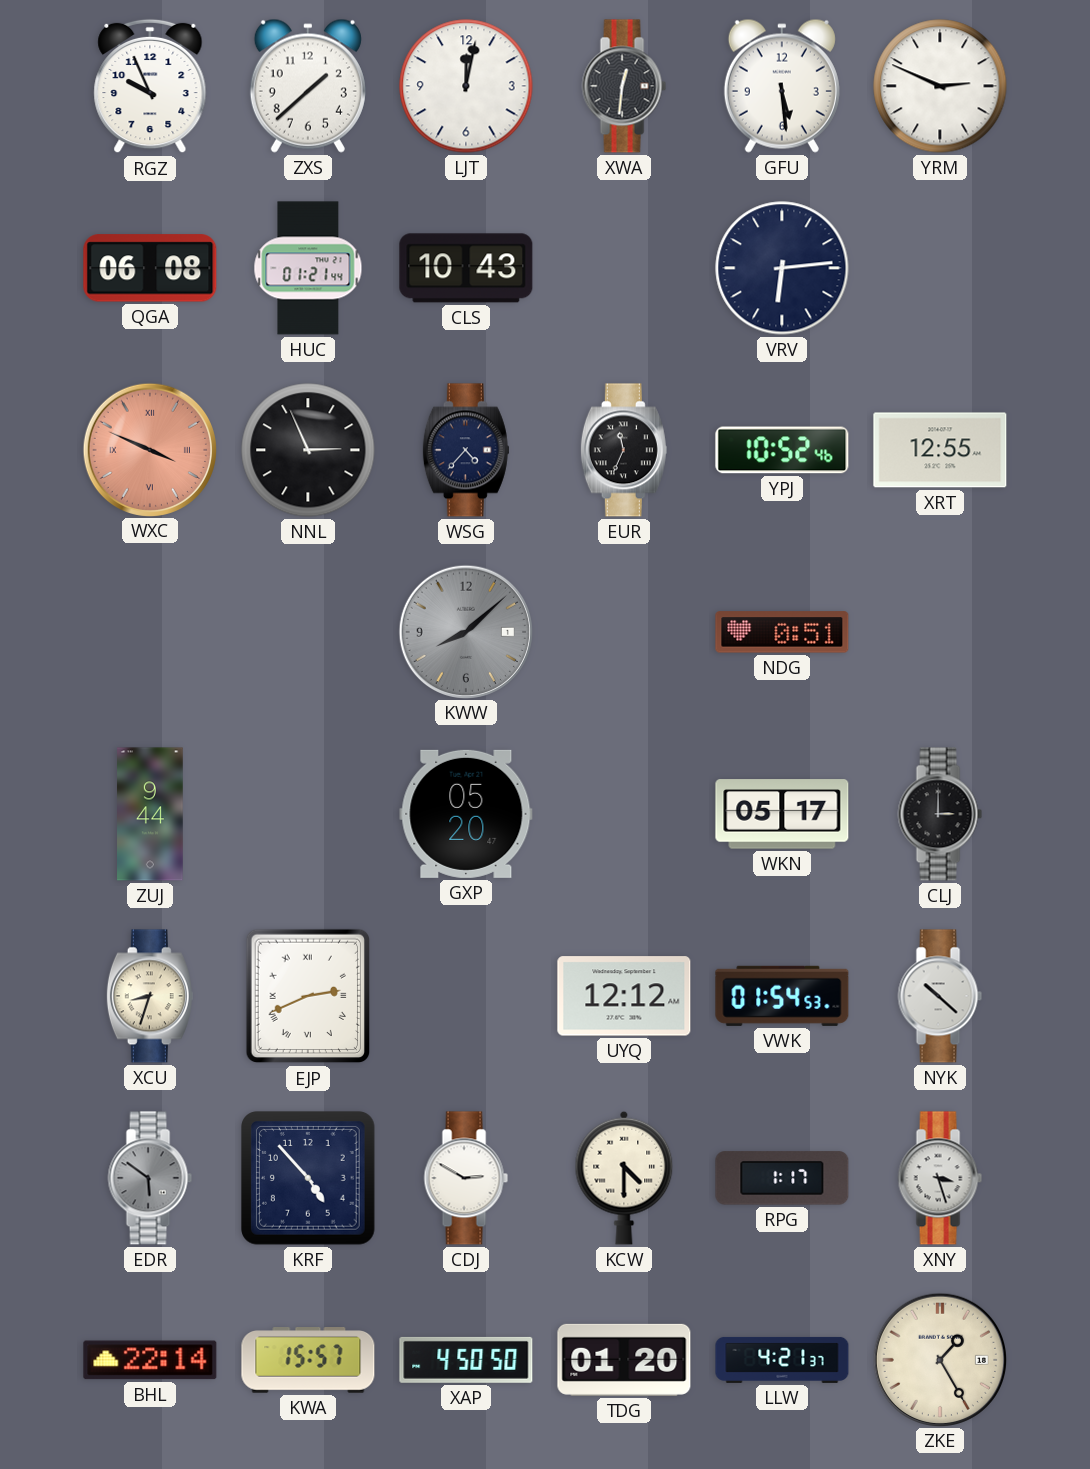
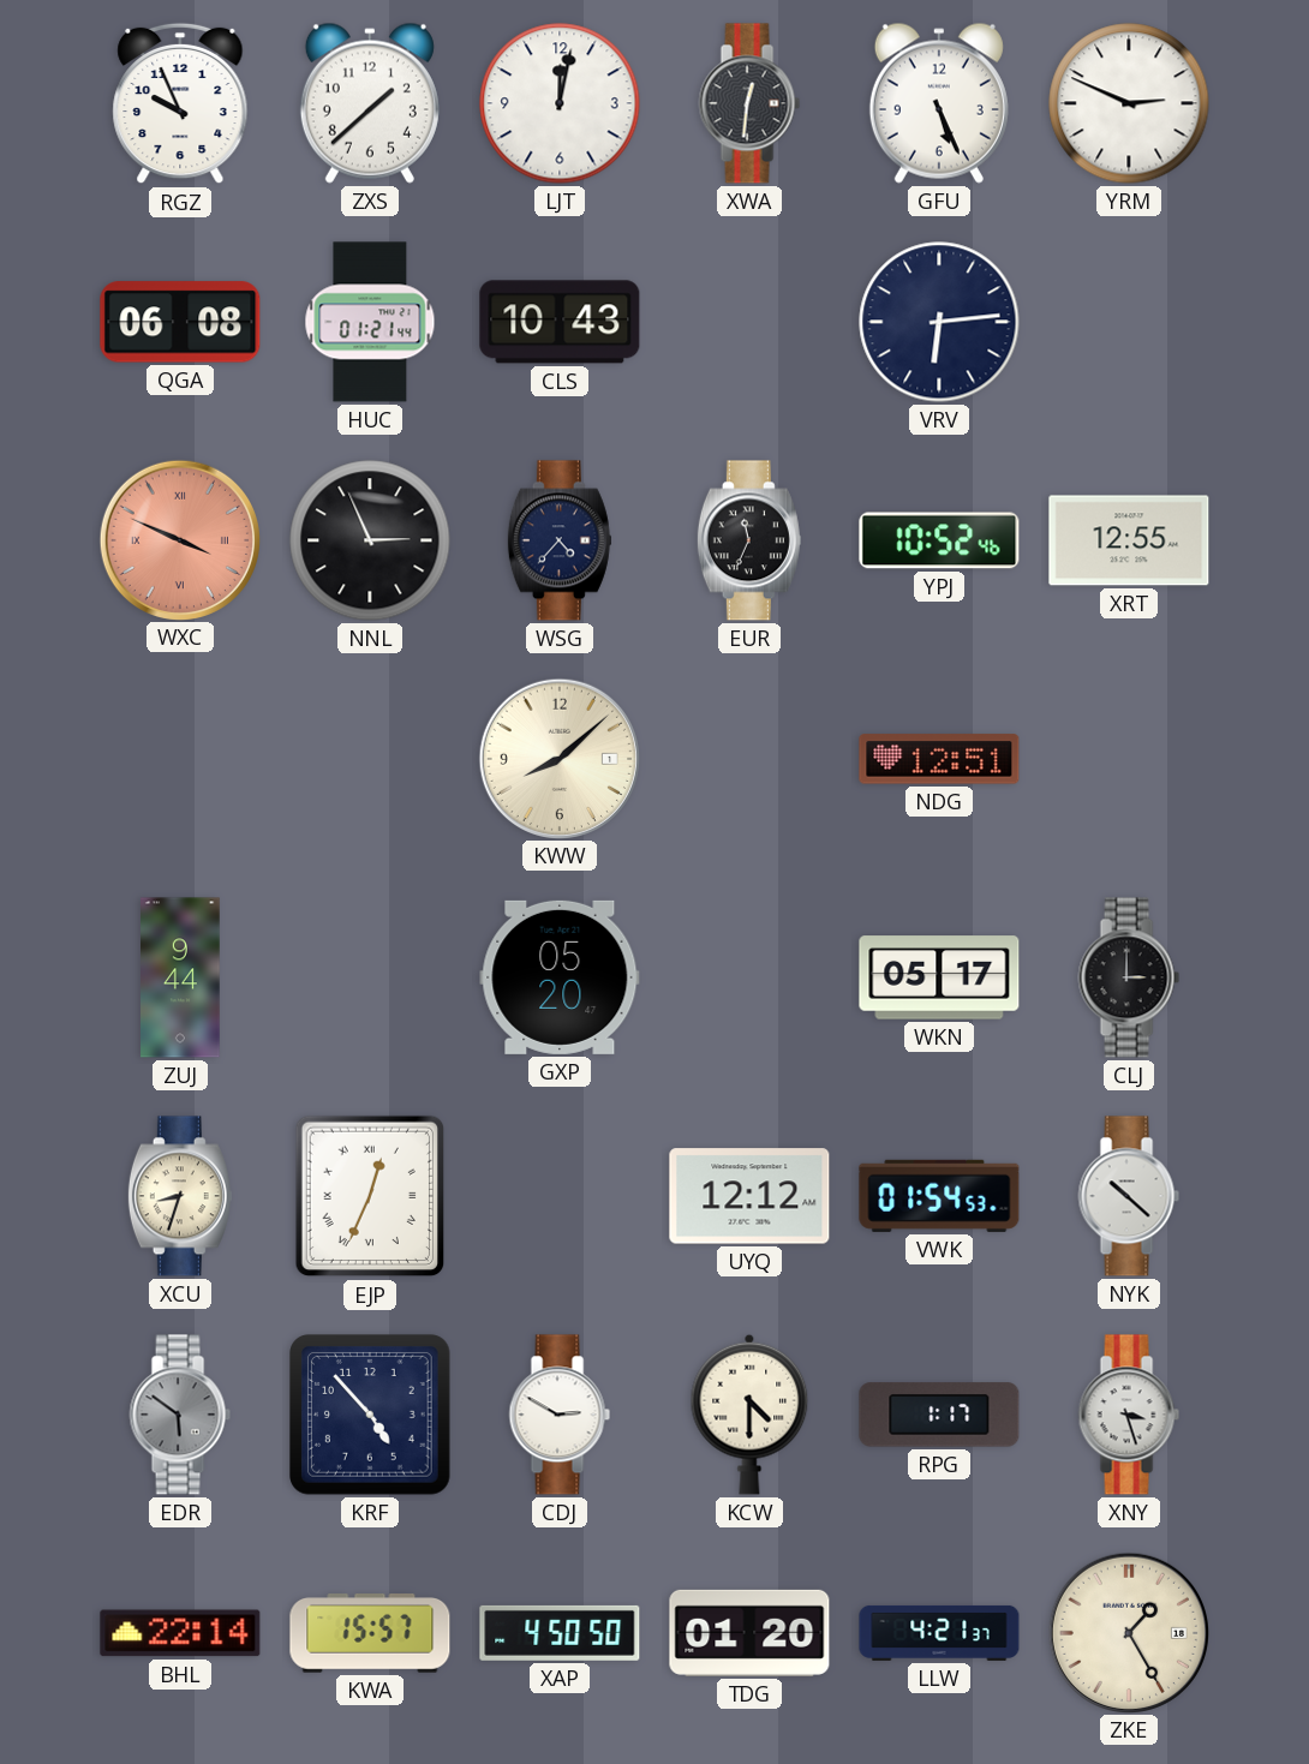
GFU: 5:29 -> 5:26
KWW dial: grey -> cream
NDG: 0:51 -> 12:51
EJP: 2:41 -> 12:34
